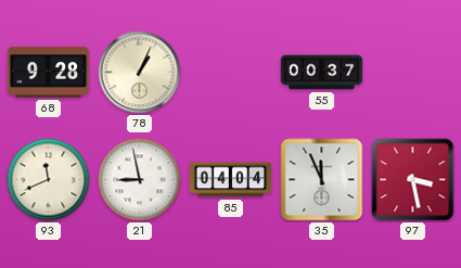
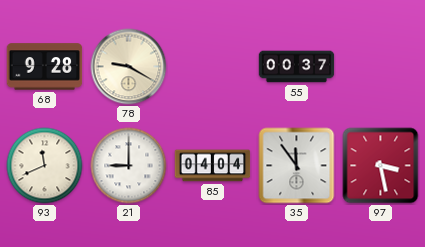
78: 1:04 -> 9:20
21: 8:58 -> 9:00
35: 11:56 -> 11:54
